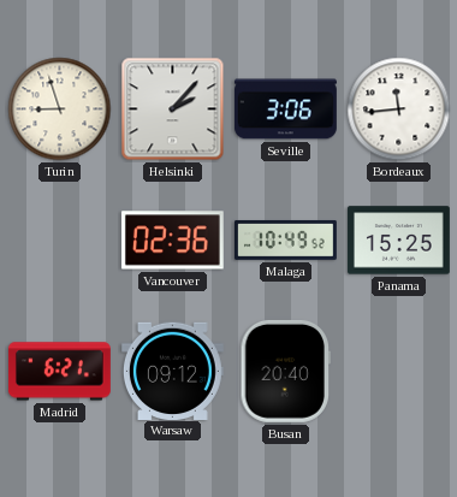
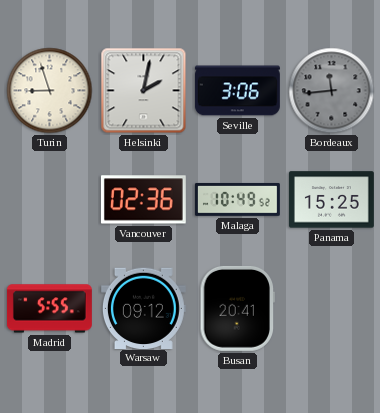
Helsinki: 2:07 -> 2:02
Bordeaux dial: white -> grey
Madrid: 6:21 -> 5:55
Busan: 20:40 -> 20:41
